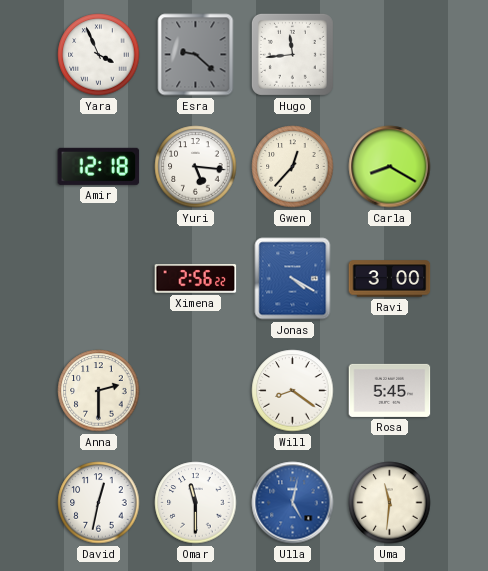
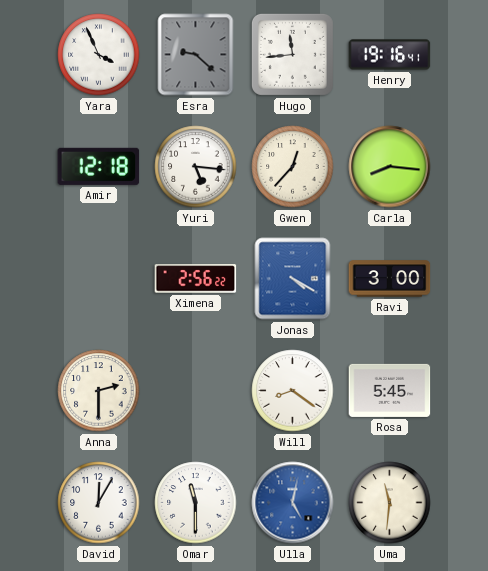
Henry: none -> 19:16
Carla: 8:20 -> 8:16
David: 12:32 -> 12:05
